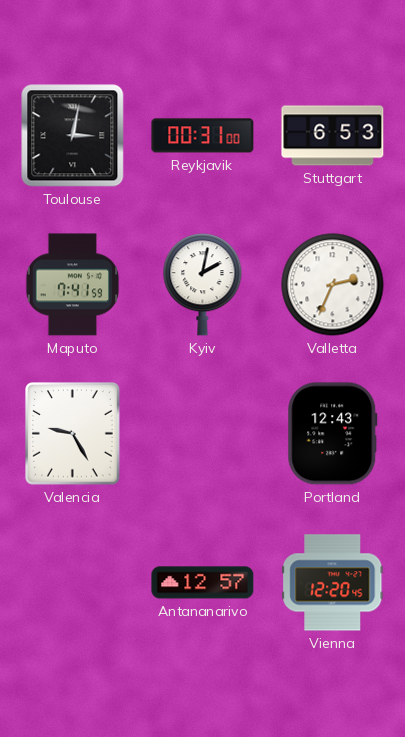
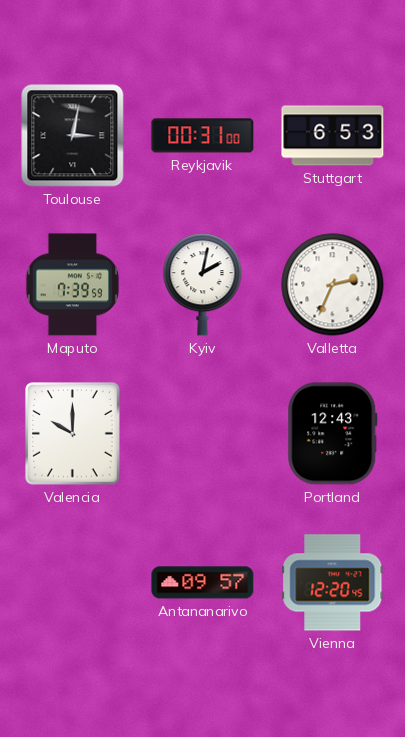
Maputo: 7:41 -> 7:39
Valencia: 9:25 -> 10:00
Antananarivo: 12:57 -> 09:57
